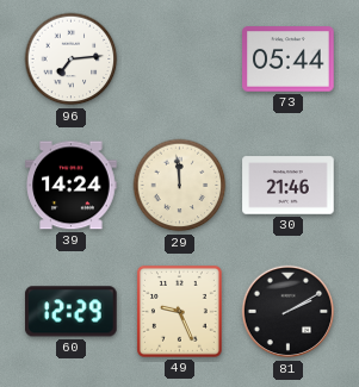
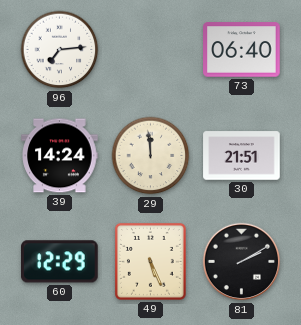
73: 05:44 -> 06:40
30: 21:46 -> 21:51
49: 9:26 -> 5:26
